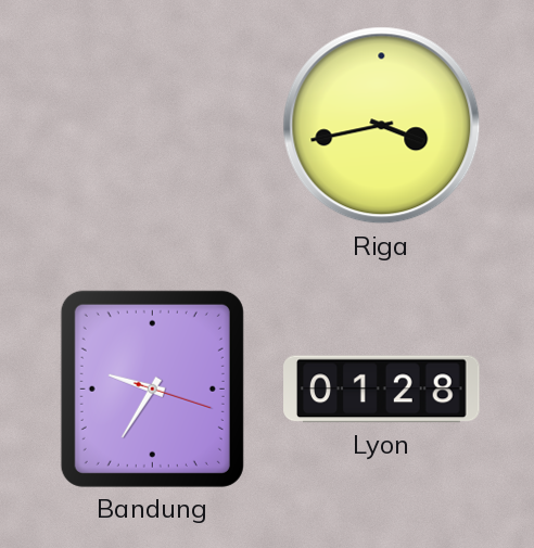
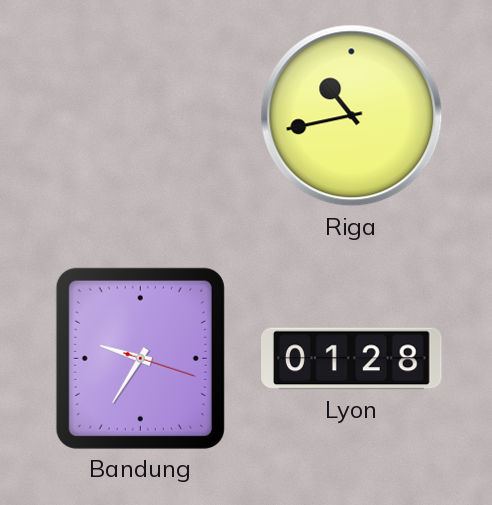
Riga: 3:43 -> 10:43
